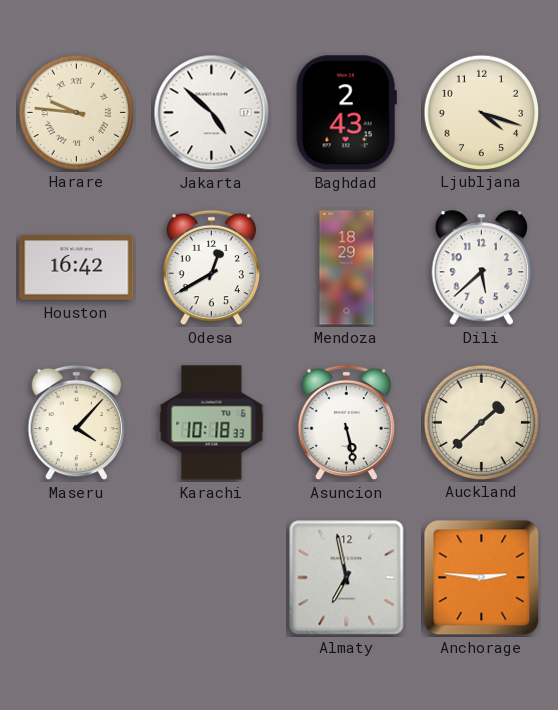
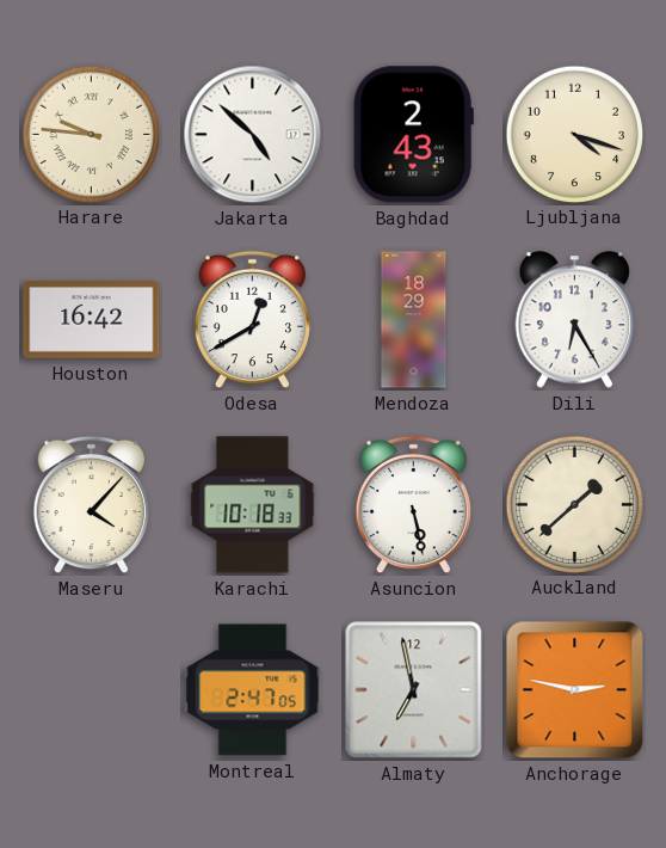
Dili: 5:38 -> 6:25
Montreal: none -> 2:47
Anchorage: 2:46 -> 2:47
